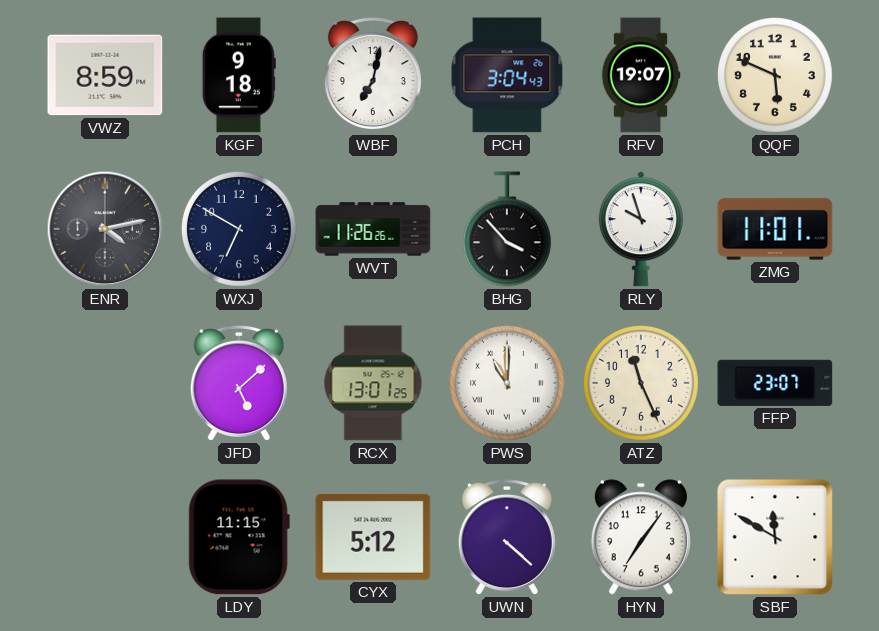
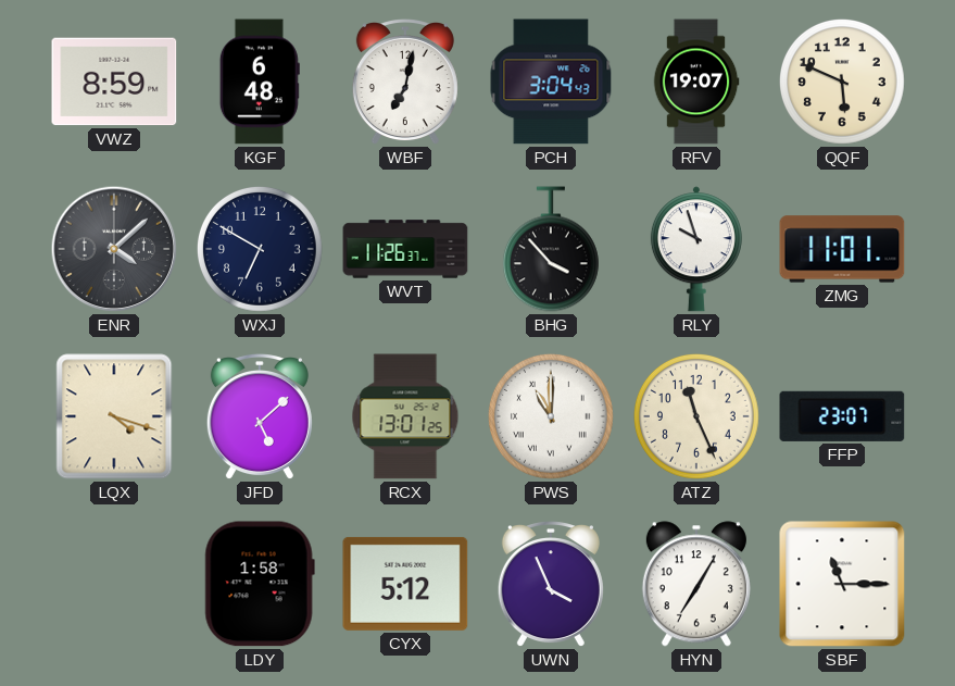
KGF: 9:18 -> 6:48
ENR: 4:13 -> 4:08
WVT: 11:26:26 -> 11:26:37
LQX: none -> 4:18
LDY: 11:15 -> 1:58
UWN: 4:22 -> 3:56
HYN: 7:06 -> 7:05
SBF: 11:50 -> 11:15
